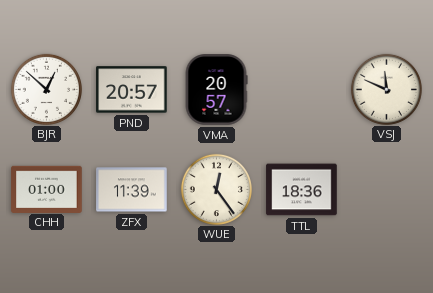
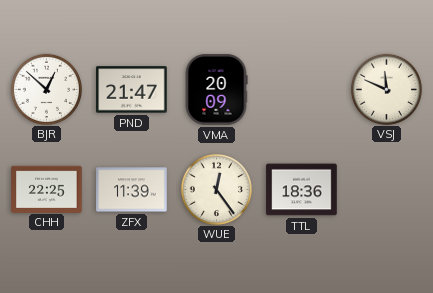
PND: 20:57 -> 21:47
VMA: 20:57 -> 20:09
CHH: 01:00 -> 22:25
